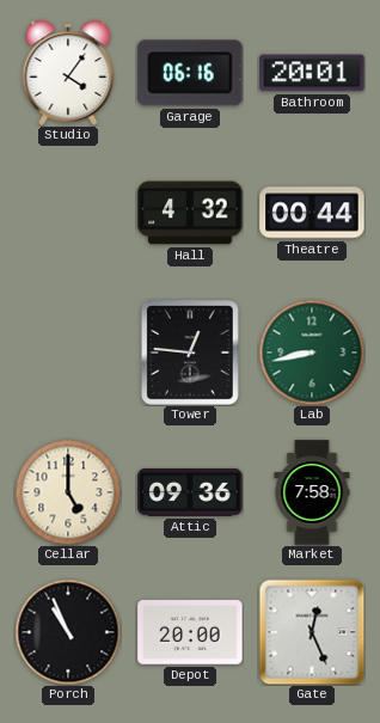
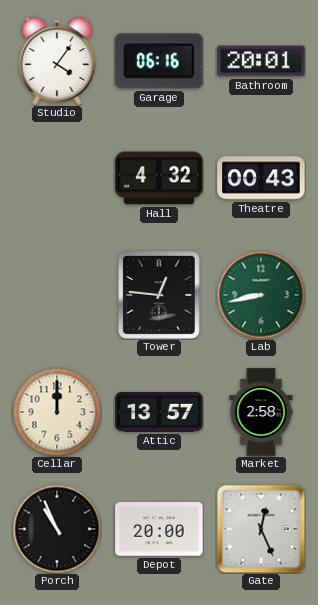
Theatre: 00:44 -> 00:43
Cellar: 5:00 -> 12:00
Attic: 09:36 -> 13:57
Market: 7:58 -> 2:58
